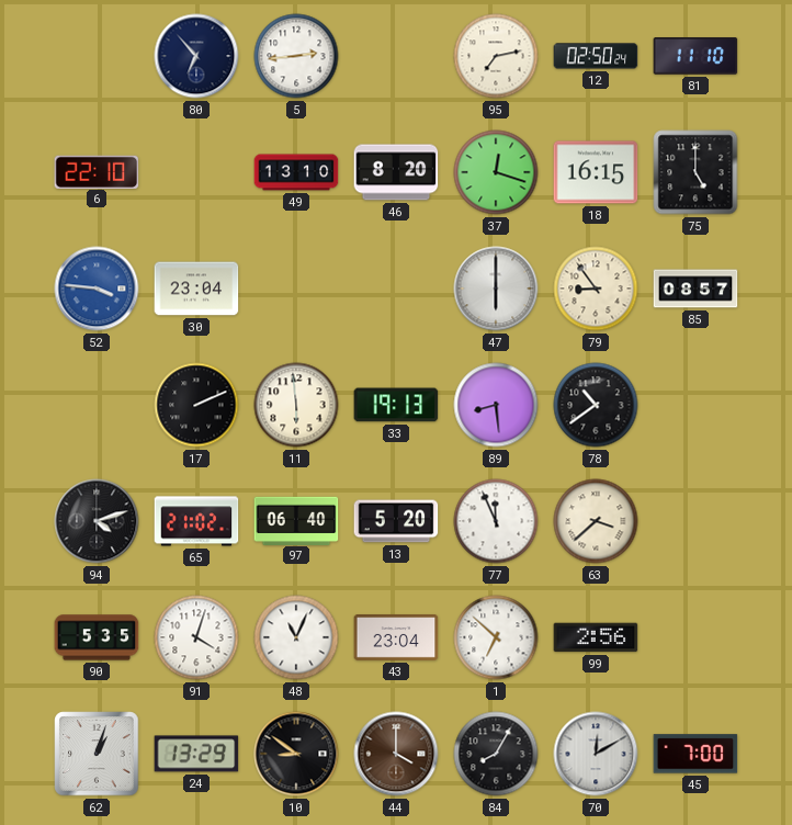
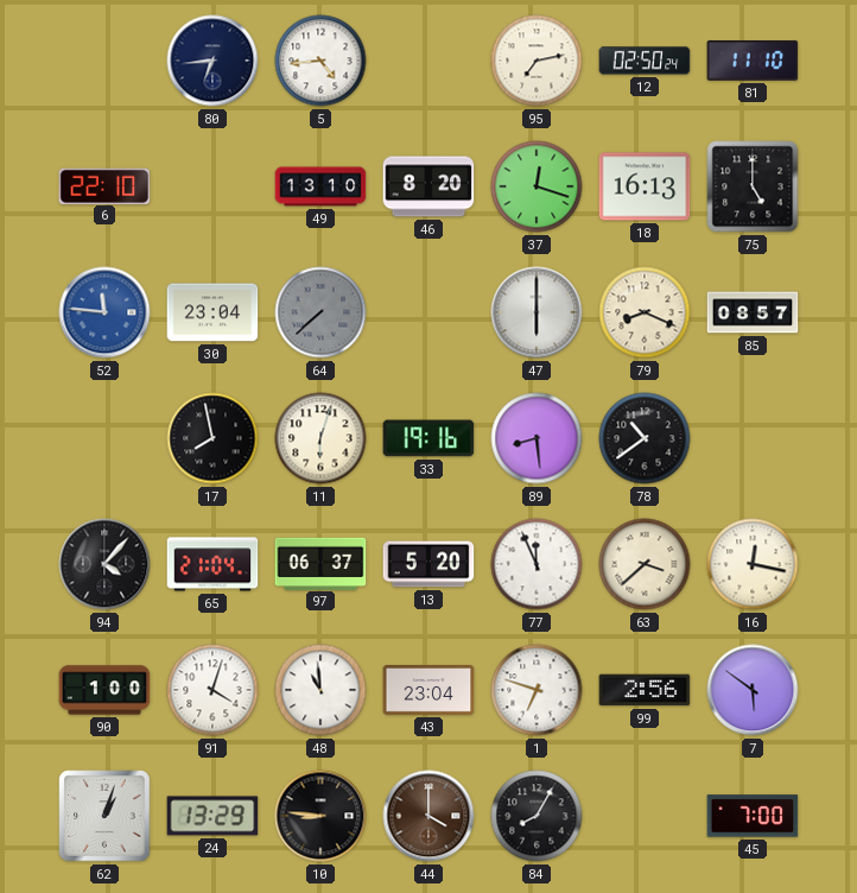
80: 6:53 -> 6:44
5: 2:44 -> 4:44
18: 16:15 -> 16:13
52: 3:46 -> 11:46
64: none -> 7:38
79: 8:54 -> 8:19
17: 2:11 -> 7:58
11: 5:59 -> 6:03
33: 19:13 -> 19:16
94: 4:12 -> 4:07
65: 21:02 -> 21:04
97: 06:40 -> 06:37
16: none -> 12:17
90: 5:35 -> 1:00
48: 11:04 -> 10:59
1: 6:52 -> 6:48
7: none -> 5:51
10: 8:51 -> 8:46
70: 12:10 -> none
